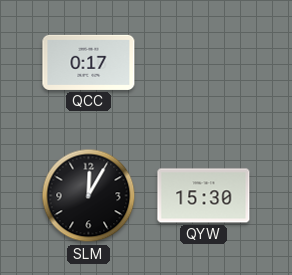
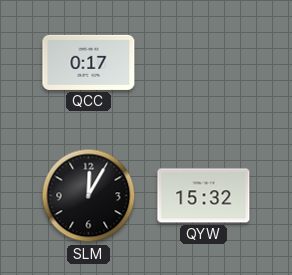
QYW: 15:30 -> 15:32
